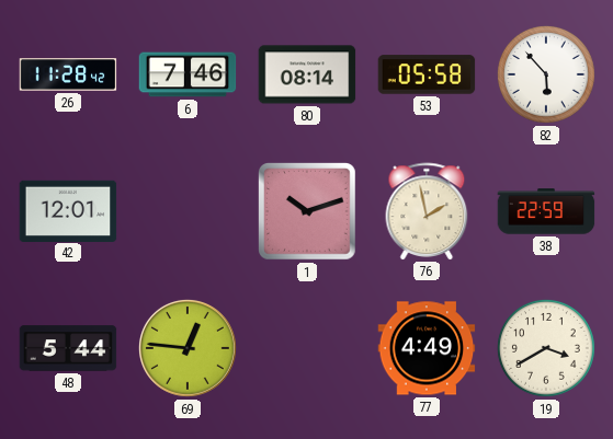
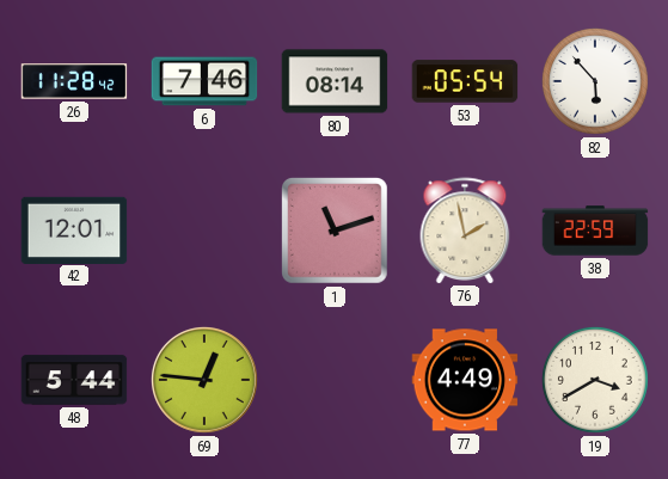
53: 05:58 -> 05:54
1: 10:12 -> 11:12
